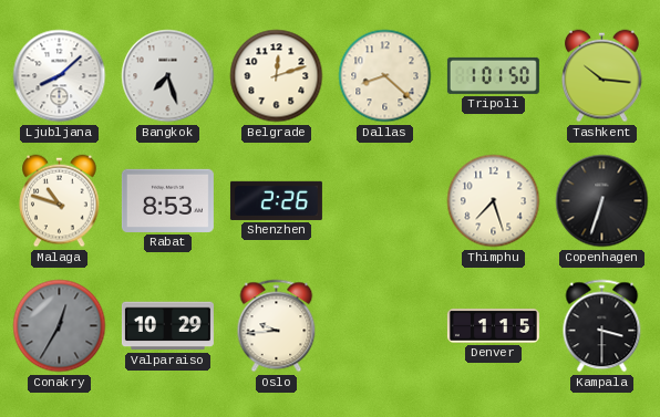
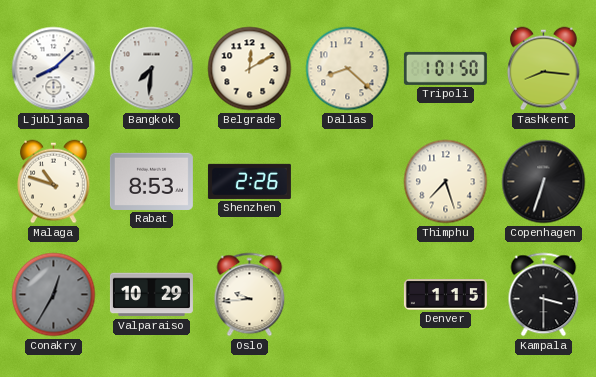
Bangkok: 7:27 -> 7:31
Belgrade: 12:12 -> 12:10
Tashkent: 10:16 -> 8:16
